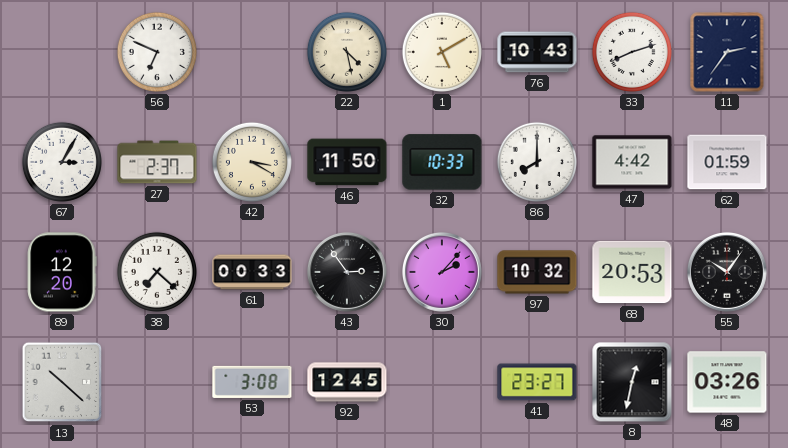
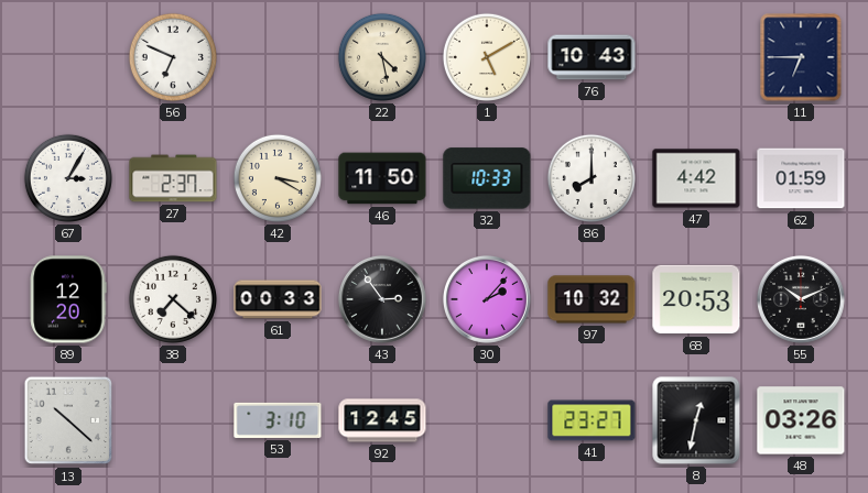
33: 8:12 -> none
11: 2:36 -> 6:45
55: 10:06 -> 10:11
53: 3:08 -> 3:10
